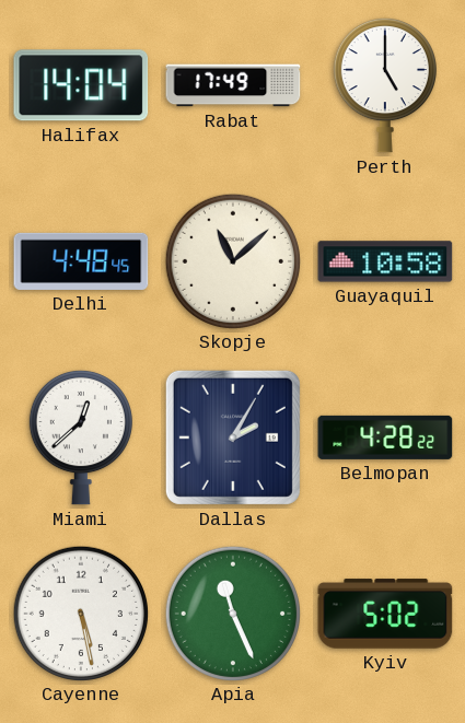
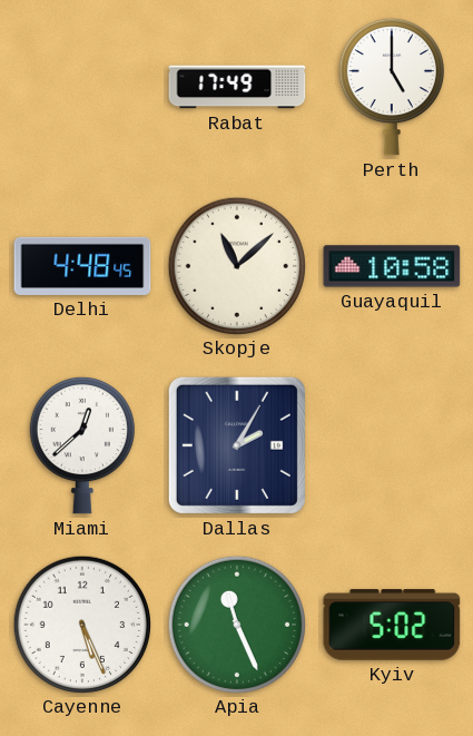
Halifax: 14:04 -> none
Belmopan: 4:28 -> none
Cayenne: 5:28 -> 5:26
